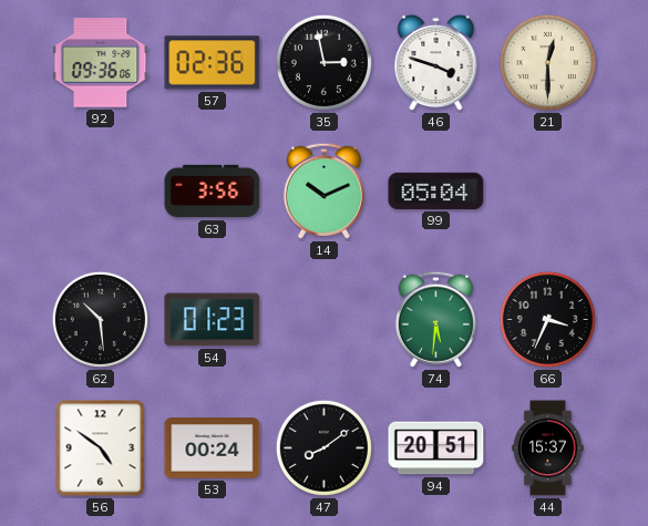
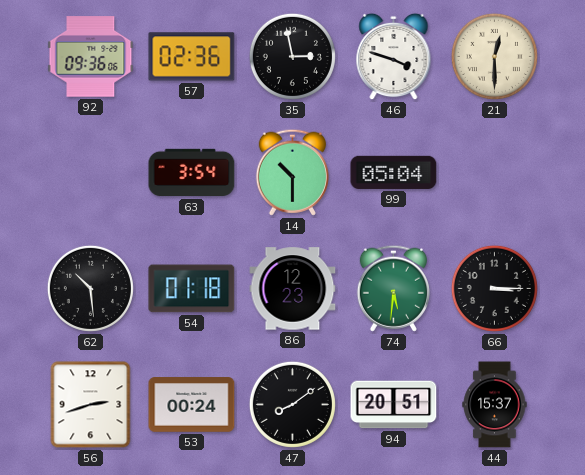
63: 3:56 -> 3:54
14: 10:11 -> 10:30
54: 01:23 -> 01:18
86: none -> 12:23
66: 3:34 -> 3:15
56: 4:51 -> 2:42
